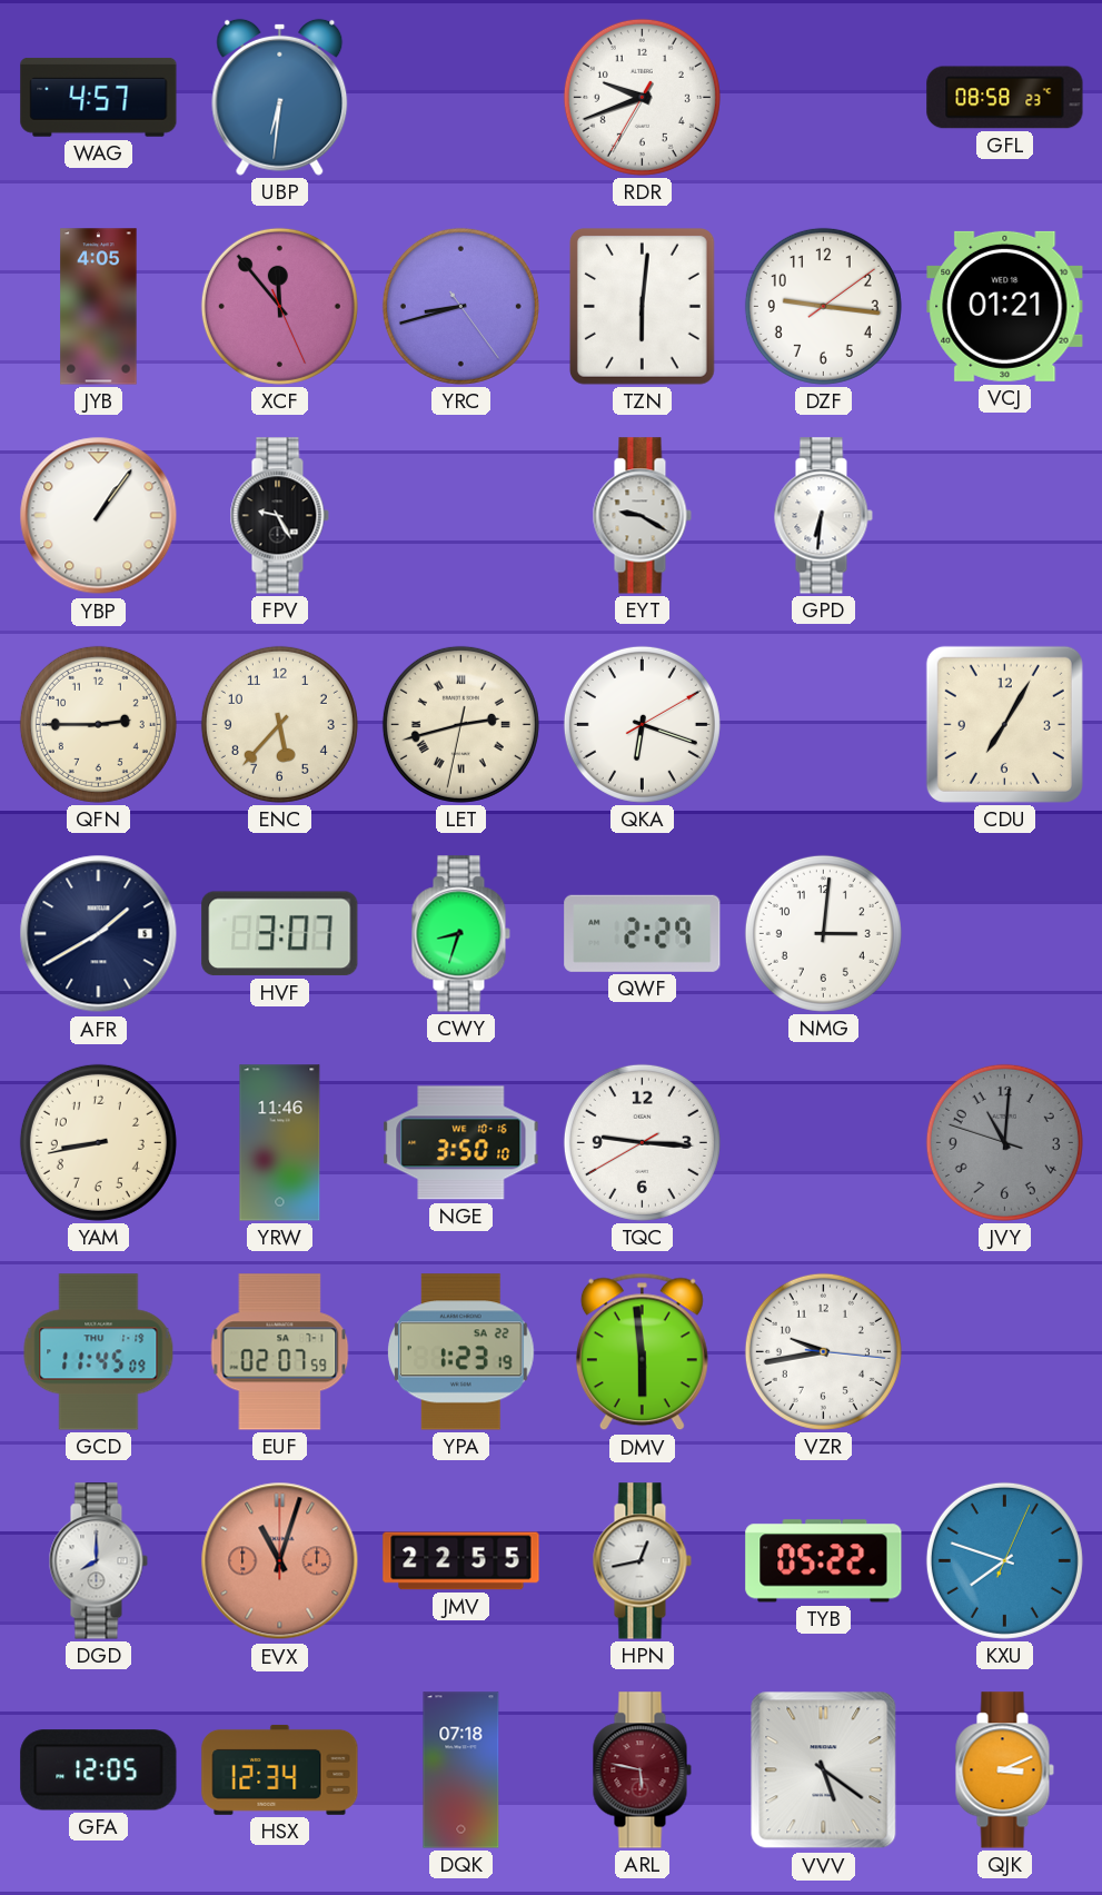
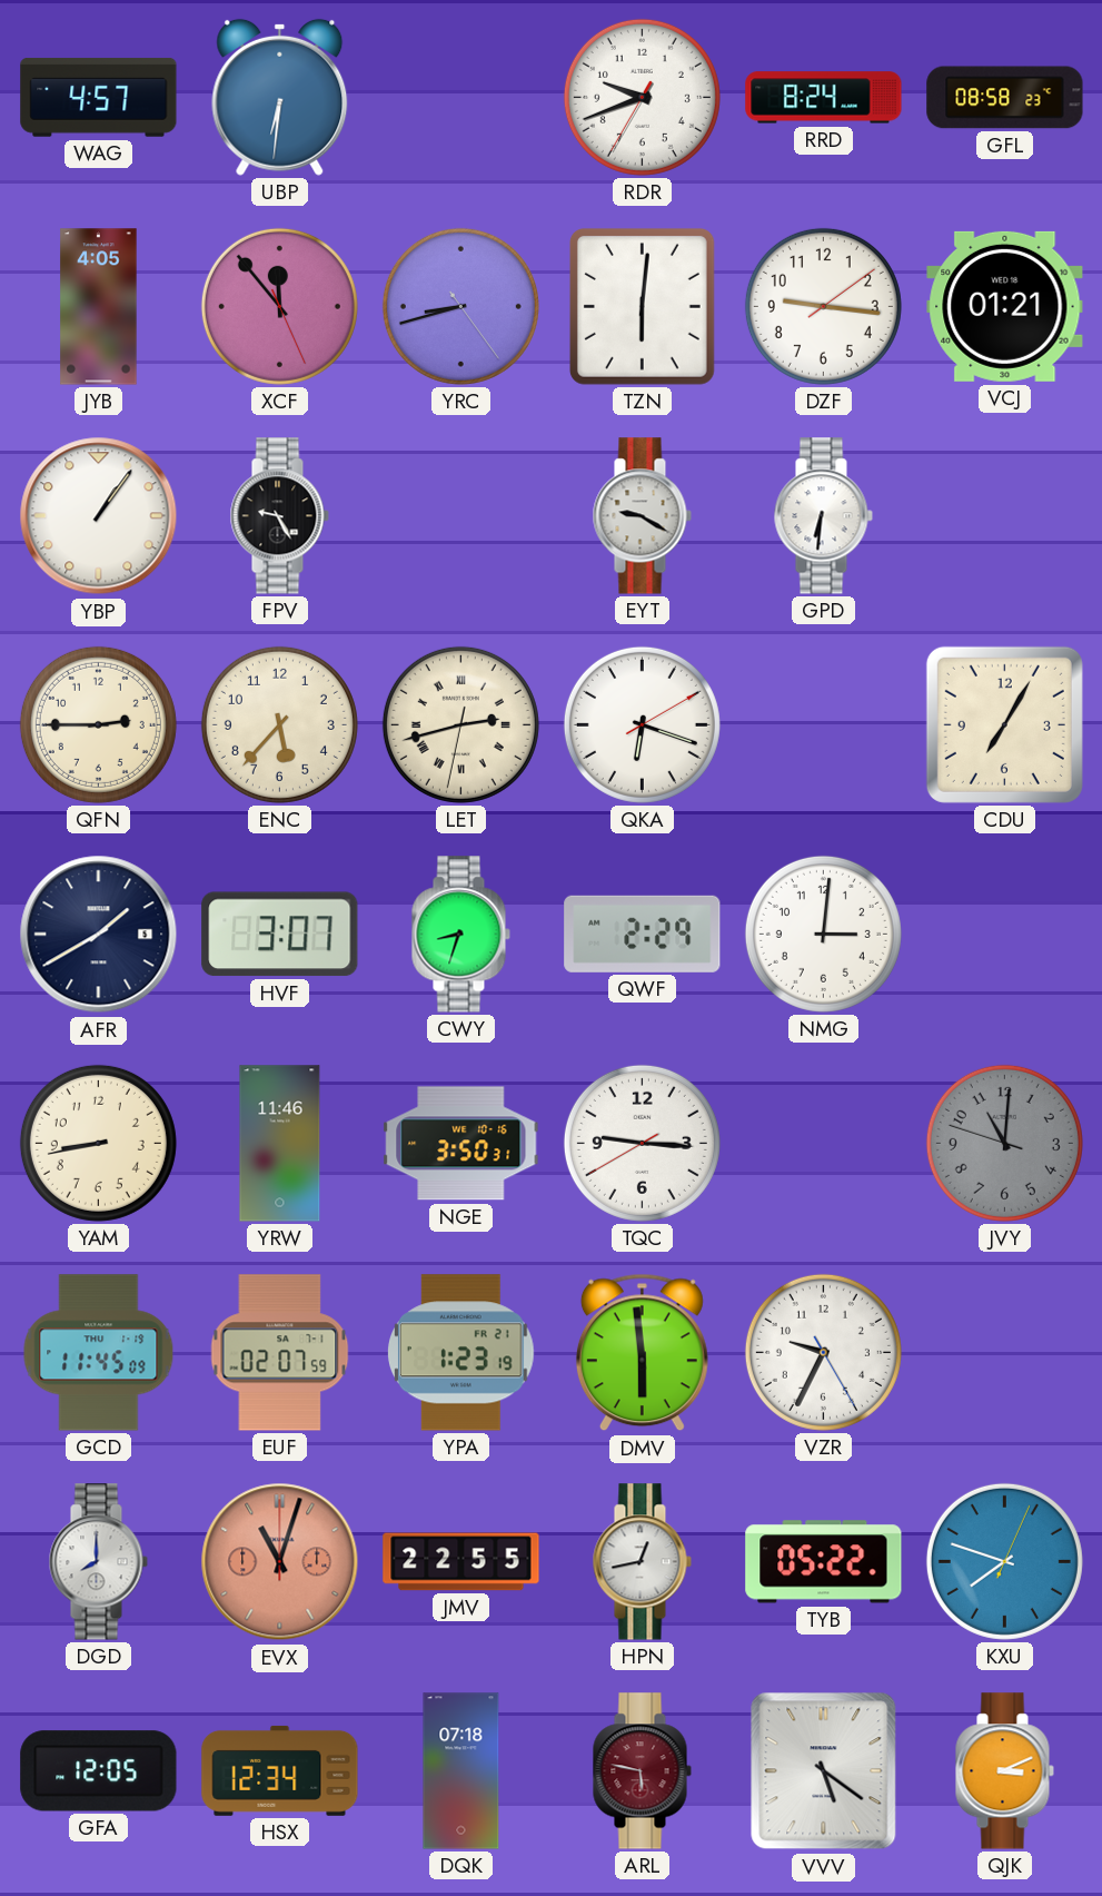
RRD: none -> 8:24
NGE: 3:50:10 -> 3:50:31
YPA date: SA 22 -> FR 21
VZR: 9:43 -> 9:34
